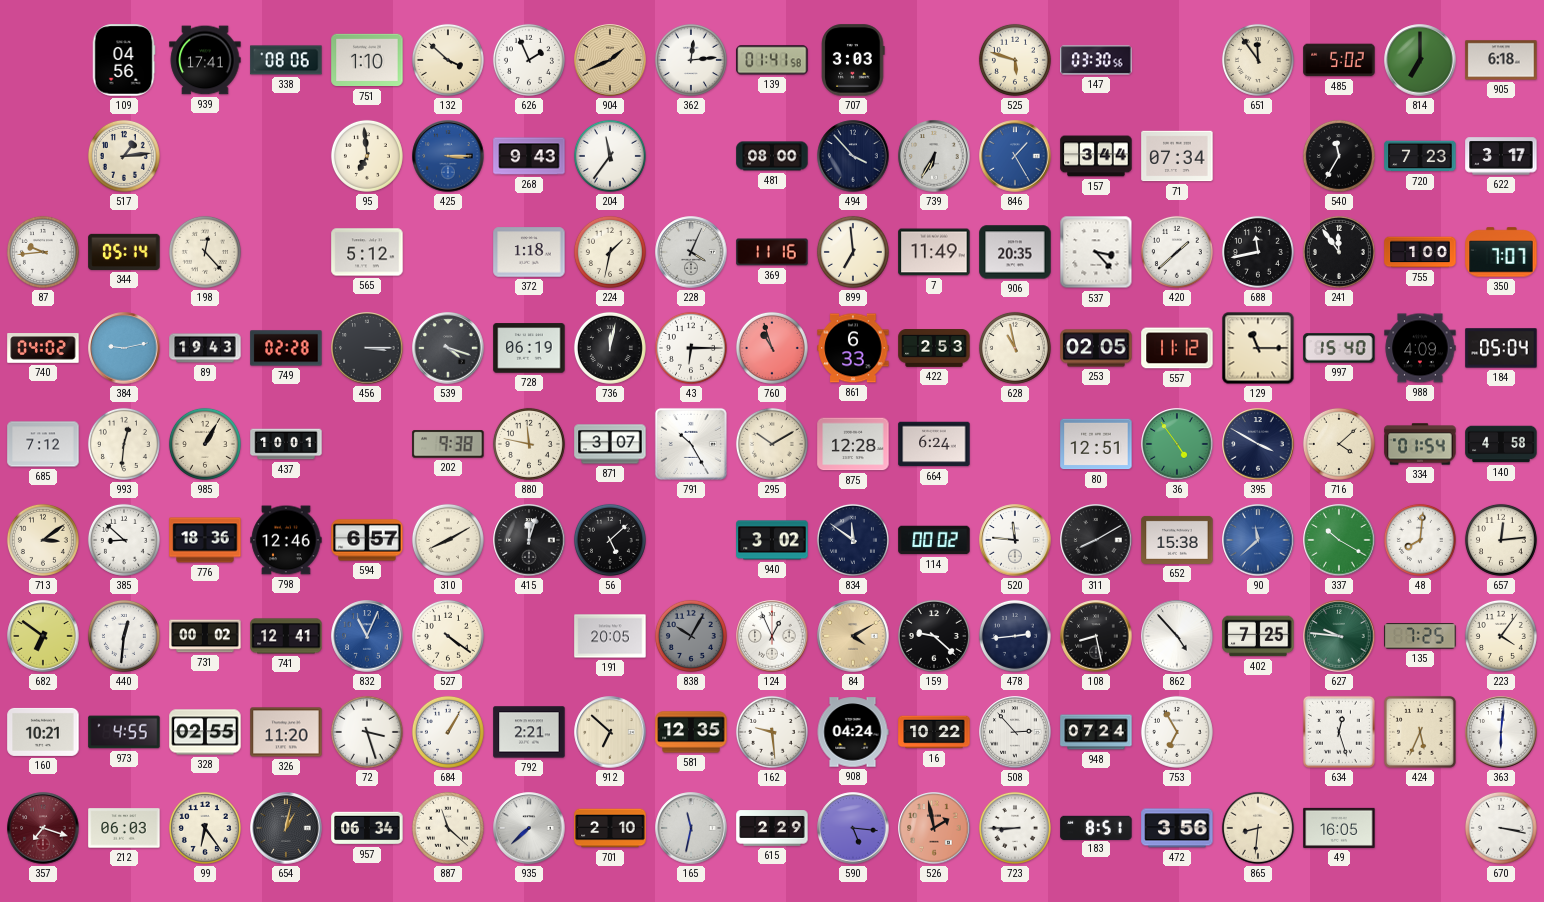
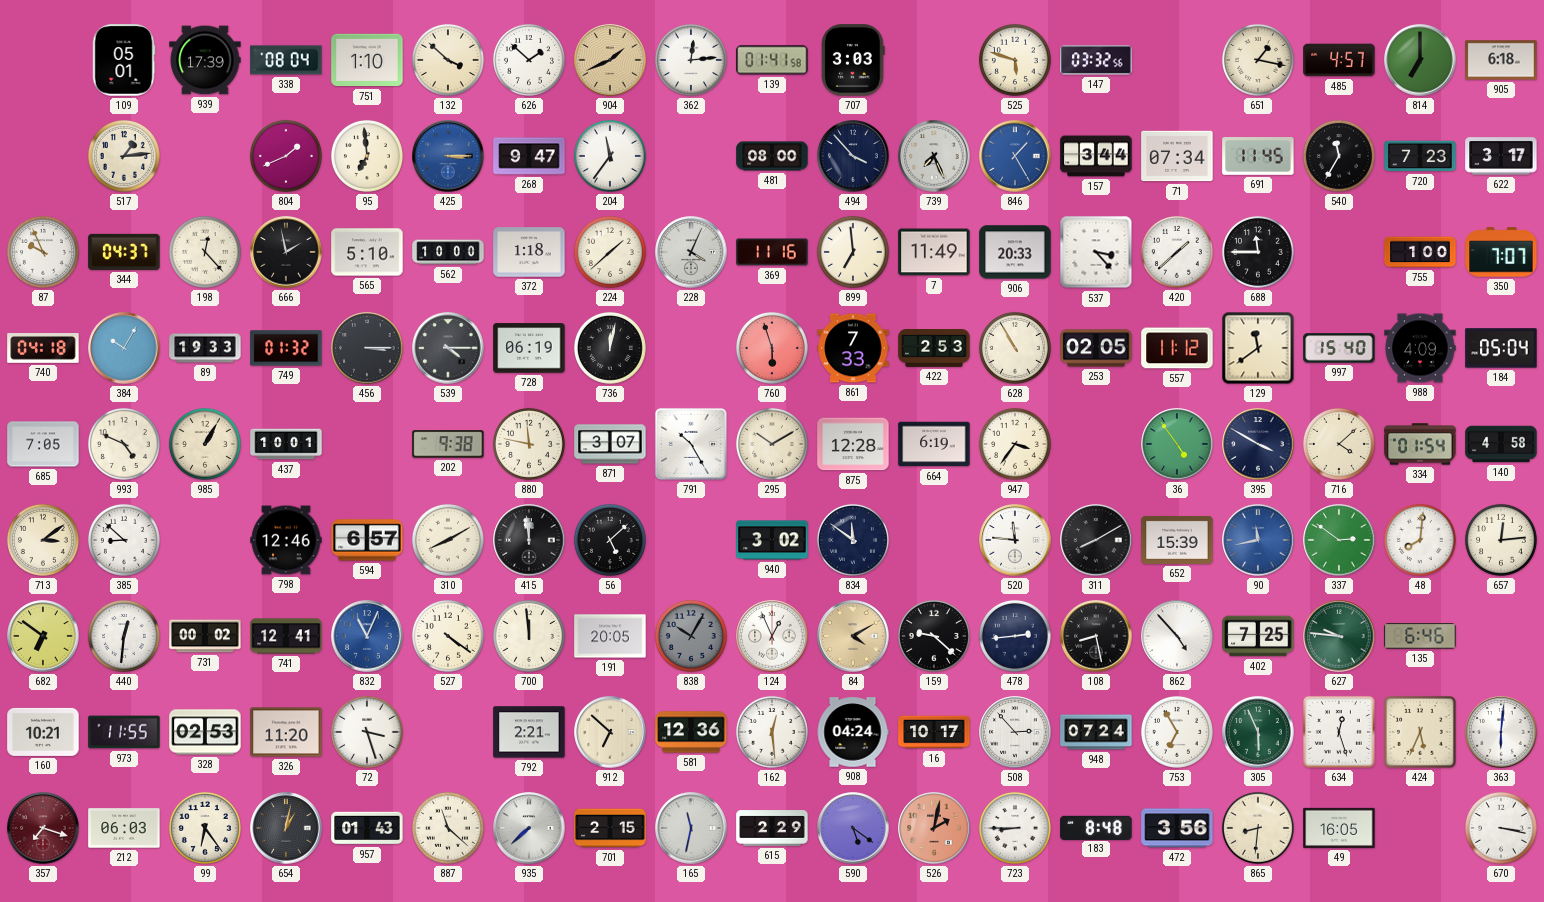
109: 04:56 -> 05:01
939: 17:41 -> 17:39
338: 08:06 -> 08:04
626: 1:56 -> 1:52
147: 03:30 -> 03:32
651: 11:54 -> 1:17
485: 5:02 -> 4:57
804: none -> 1:41
268: 9:43 -> 9:47
739: 6:35 -> 7:26
691: none -> 11:45
87: 9:44 -> 9:56
344: 05:14 -> 04:37
666: none -> 1:58
565: 5:12 -> 5:10
562: none -> 10:00
224: 1:32 -> 1:38
906: 20:35 -> 20:33
688: 11:43 -> 11:45
241: 11:54 -> none
740: 04:02 -> 04:18
384: 9:13 -> 10:05
89: 19:43 -> 19:33
749: 02:28 -> 01:32
539: 4:18 -> 4:15
43: 6:15 -> none
760: 10:57 -> 5:57
861: 6:33 -> 7:33
628: 10:58 -> 10:55
129: 11:15 -> 11:39
685: 7:12 -> 7:05
993: 12:31 -> 4:49
664: 6:24 -> 6:19
947: none -> 3:36
80: 12:51 -> none
776: 18:36 -> none
415: 12:03 -> 11:59
114: 00:02 -> none
652: 15:38 -> 15:39
90: 11:38 -> 11:43
337: 10:20 -> 2:51
700: none -> 11:59
135: 7:25 -> 6:46
223: 4:06 -> none
973: 4:55 -> 11:55
328: 02:55 -> 02:53
684: 1:05 -> none
581: 12:35 -> 12:36
162: 9:29 -> 12:29
16: 10:22 -> 10:17
305: none -> 5:56
957: 06:34 -> 01:43
701: 2:10 -> 2:15
590: 5:16 -> 5:21
526: 1:58 -> 2:02
183: 8:51 -> 8:48
